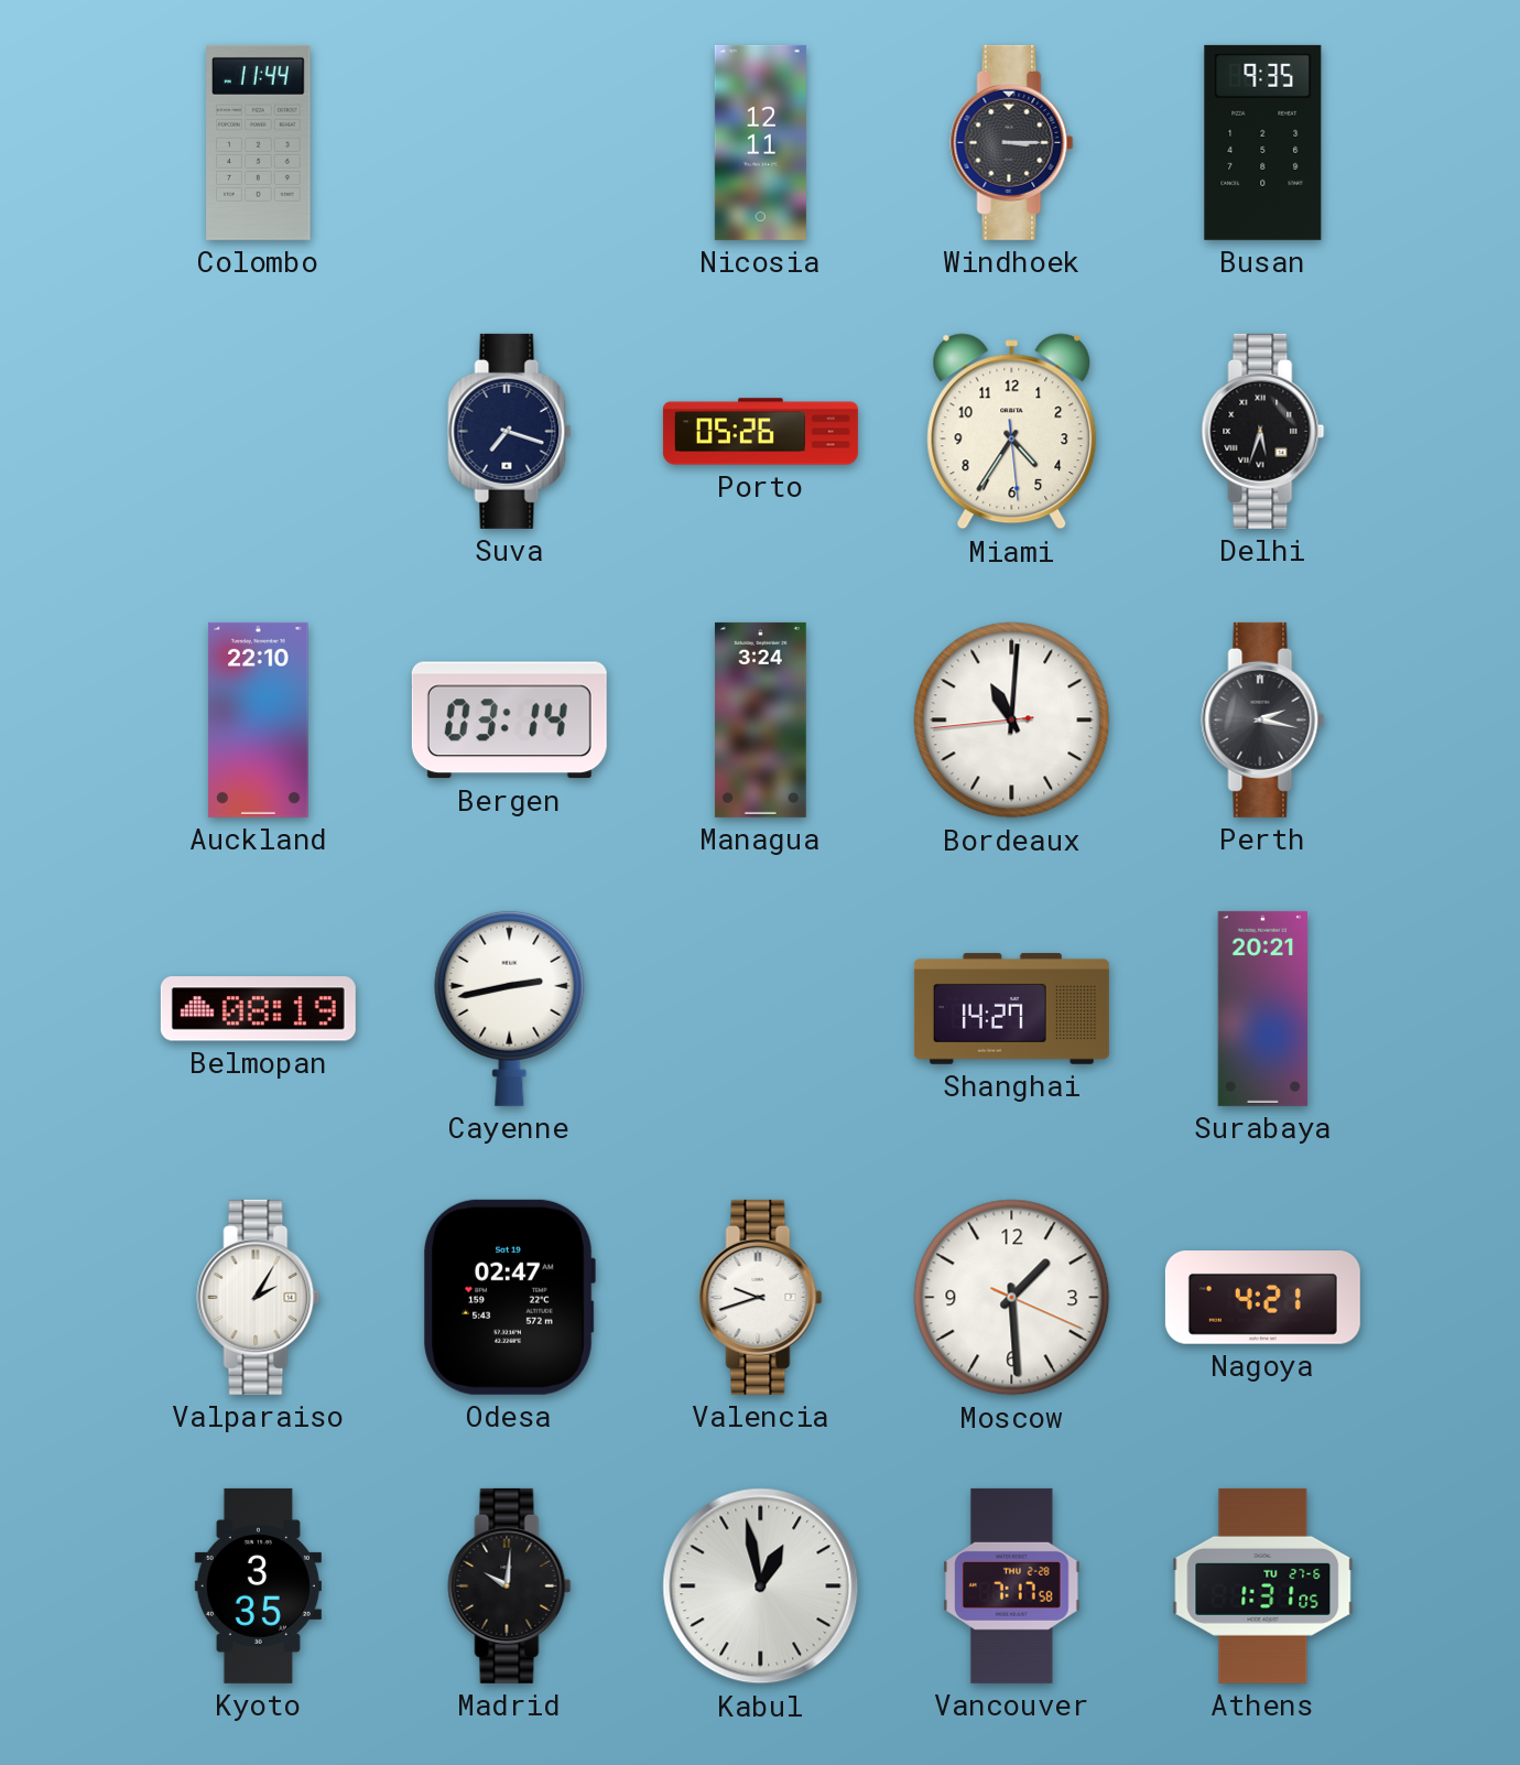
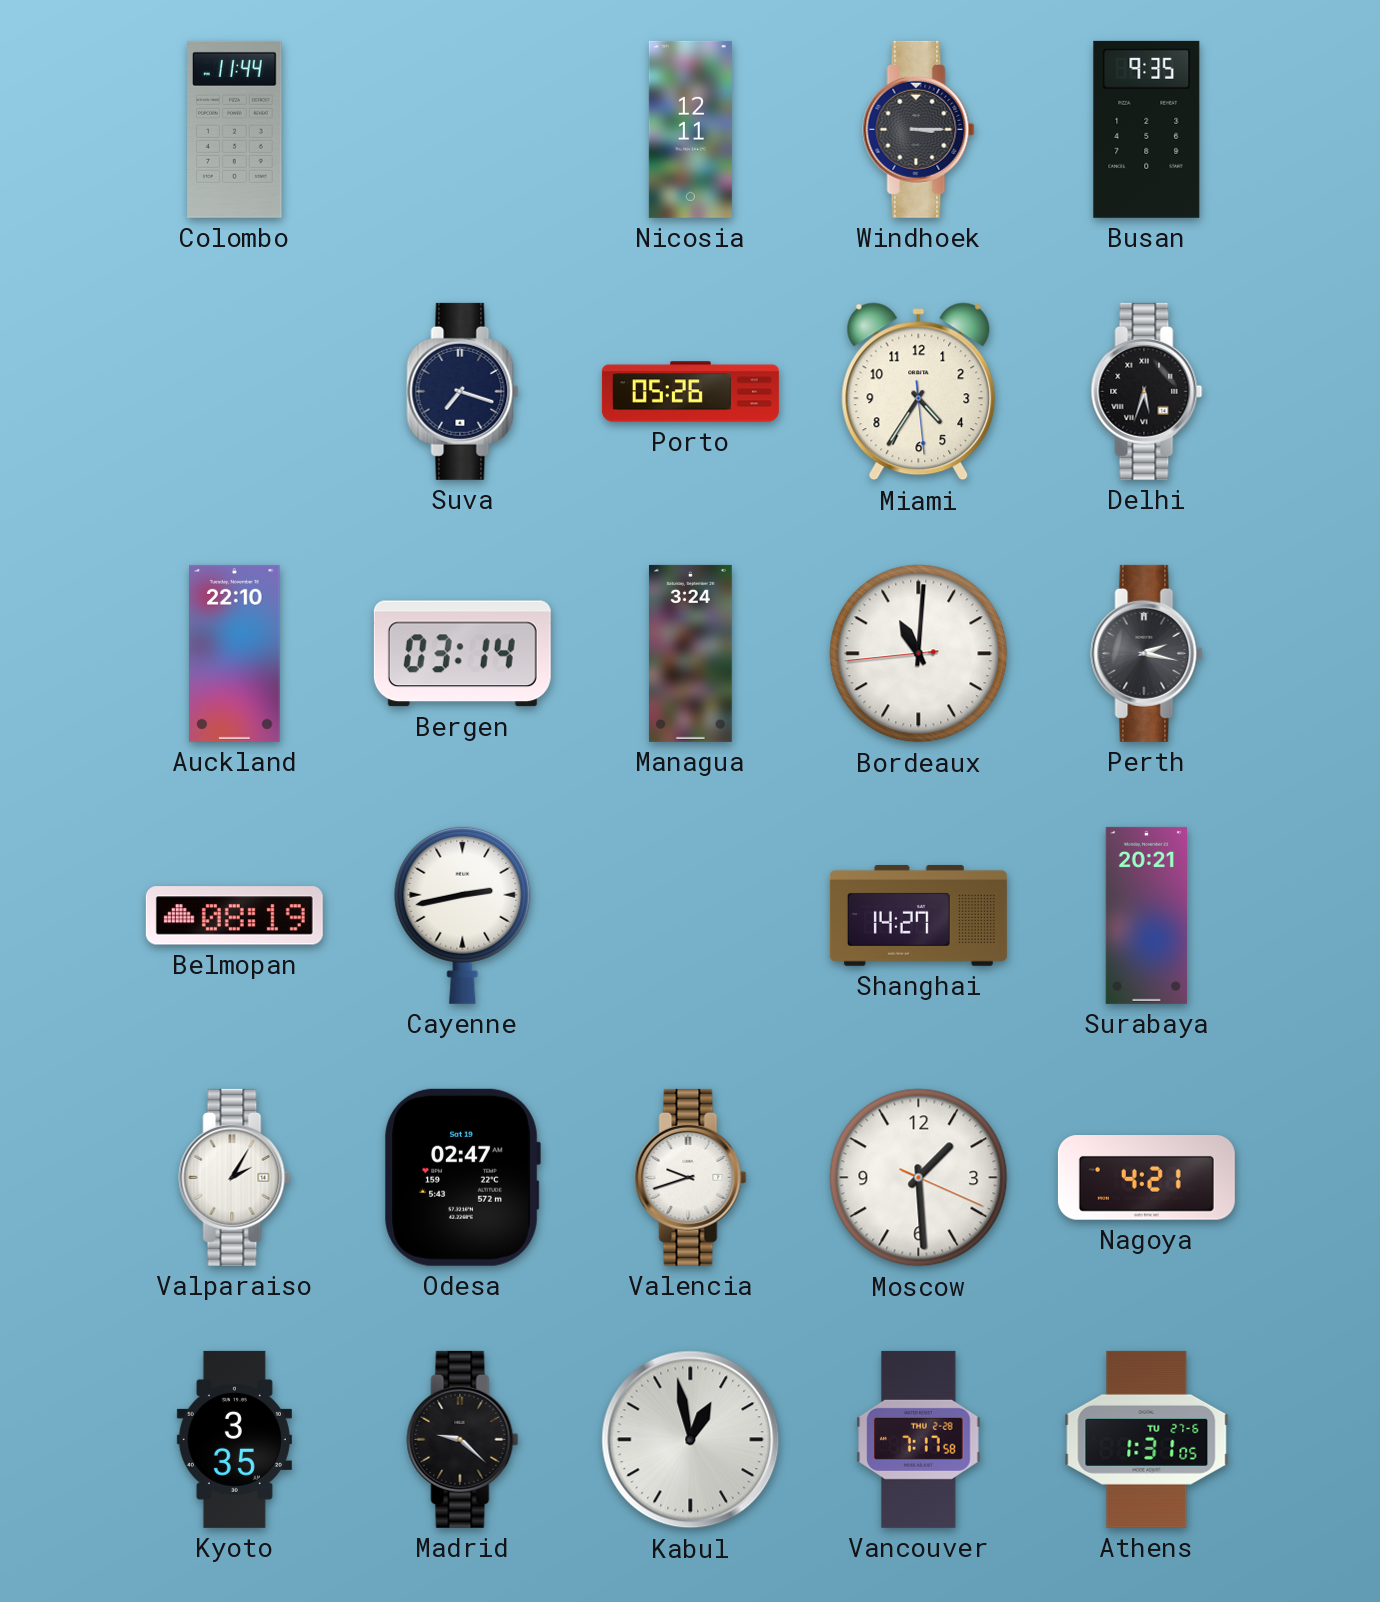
Madrid: 10:01 -> 9:22
